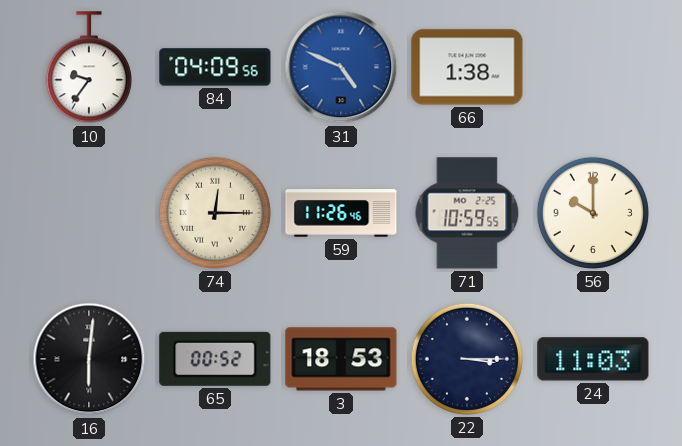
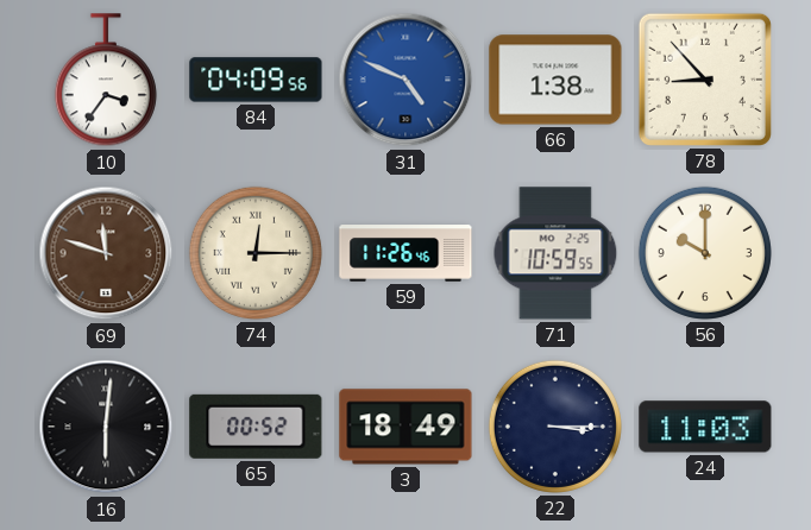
10: 9:36 -> 3:36
78: none -> 8:53
69: none -> 11:48
3: 18:53 -> 18:49
